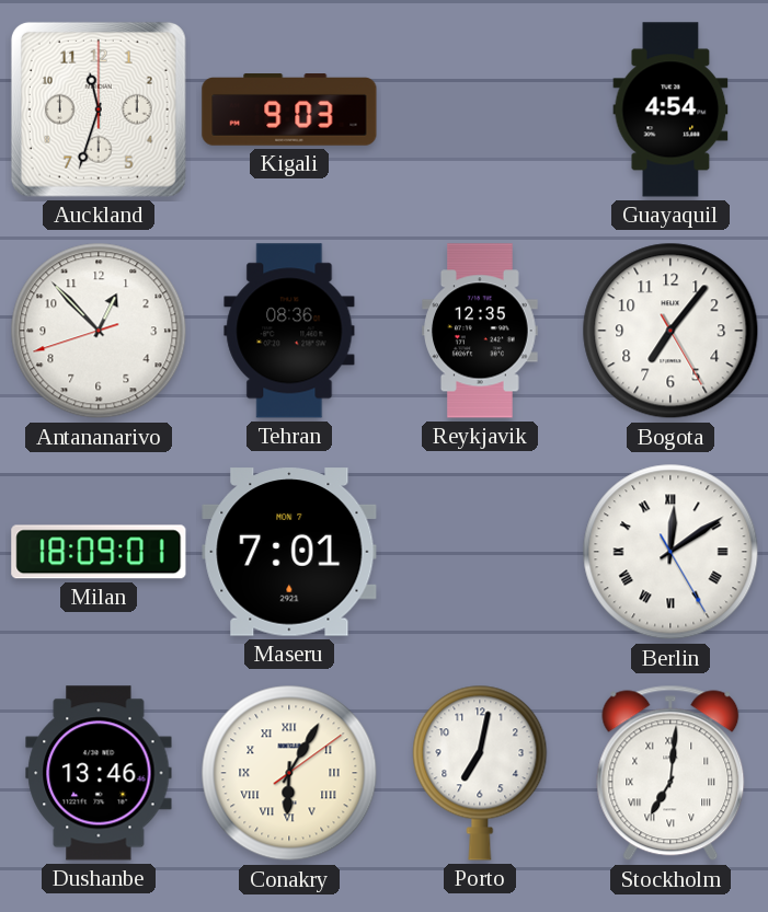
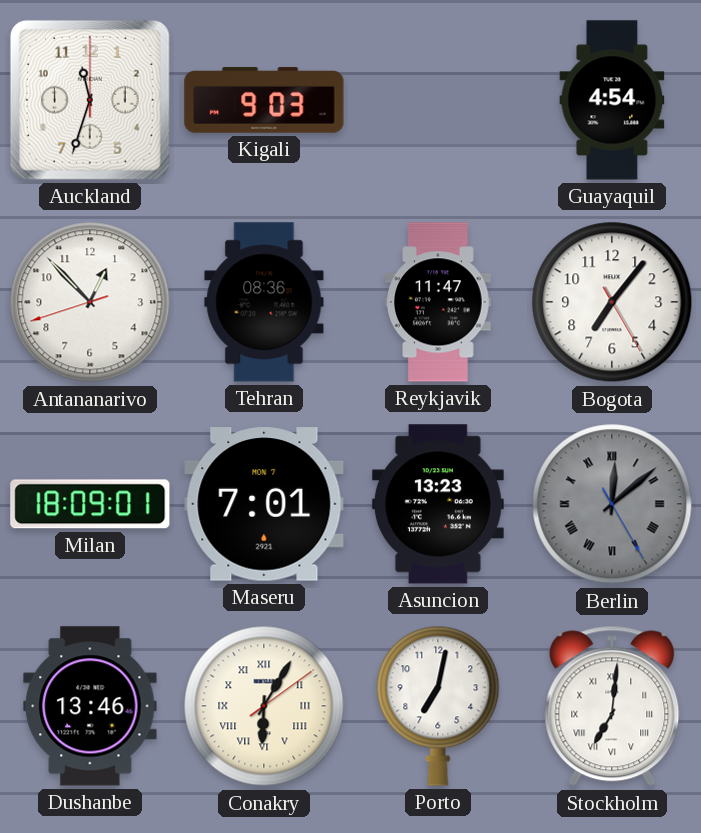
Reykjavik: 12:35 -> 11:47
Asuncion: none -> 13:23
Berlin: 12:09 -> 12:08
Berlin dial: white -> grey
